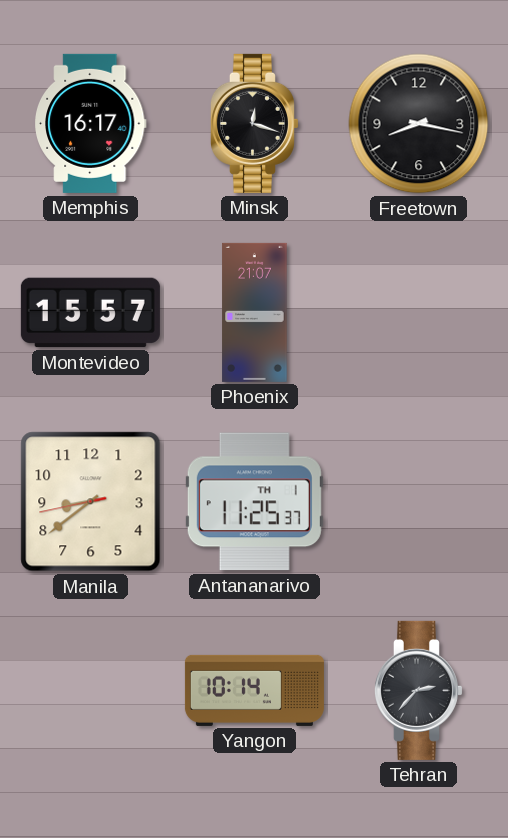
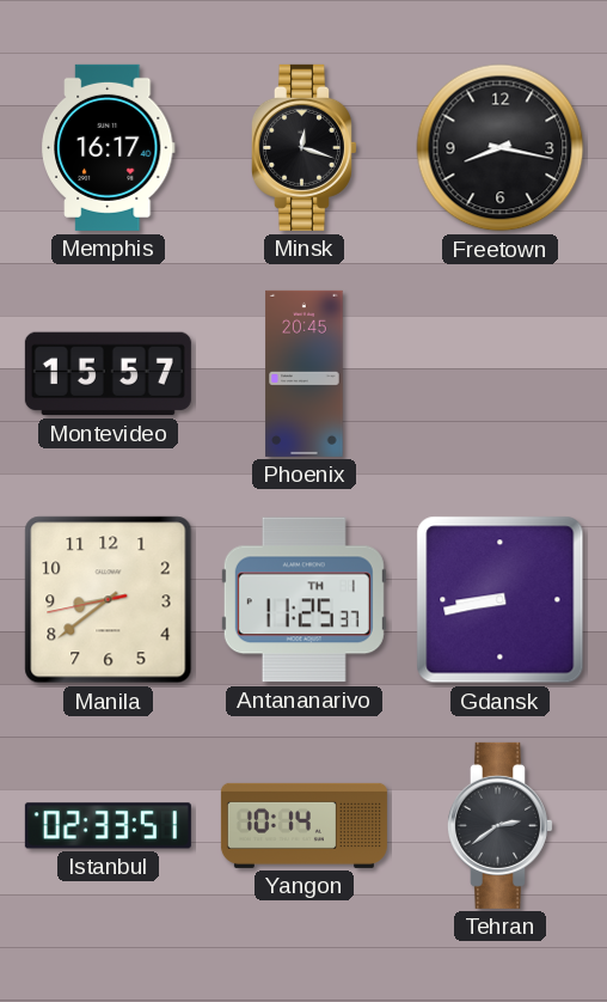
Phoenix: 21:07 -> 20:45
Gdansk: none -> 8:43
Istanbul: none -> 02:33
Tehran: 2:37 -> 2:39
